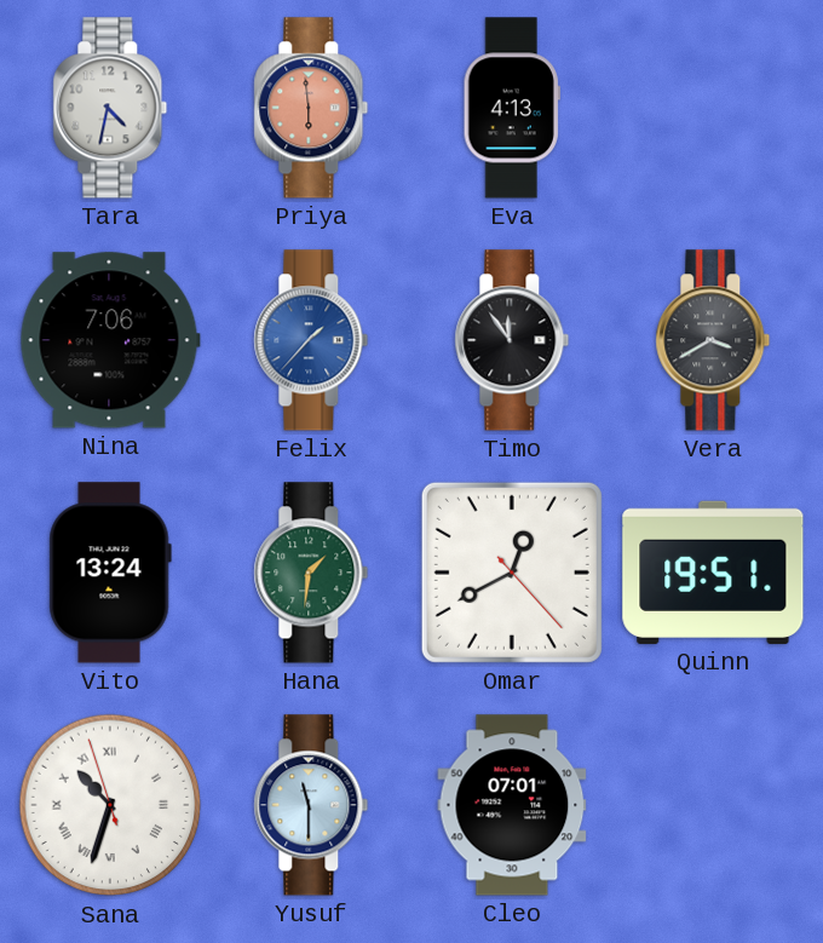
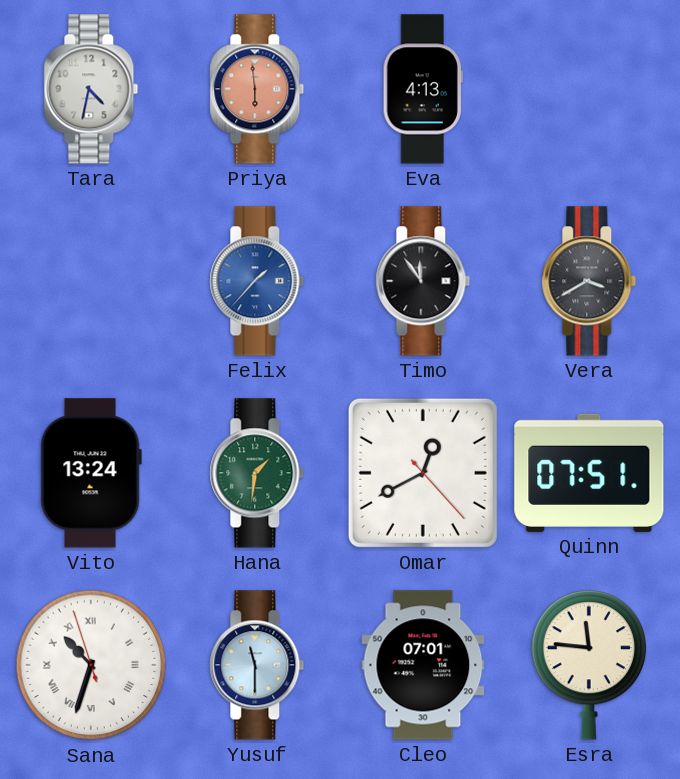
Nina: 7:06 -> none
Quinn: 19:51 -> 07:51
Esra: none -> 11:46
